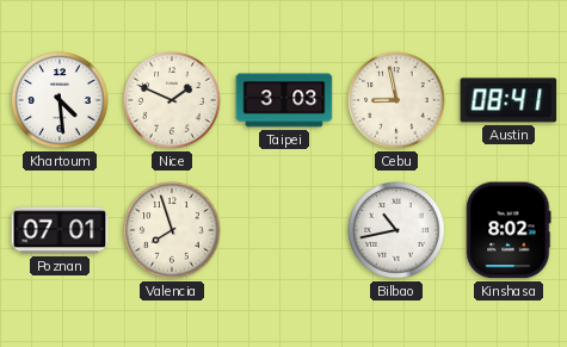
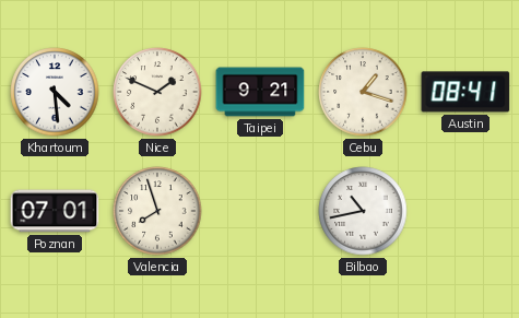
Taipei: 3:03 -> 9:21
Cebu: 8:58 -> 1:18
Kinshasa: 8:02 -> none
